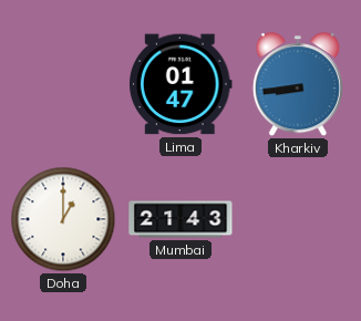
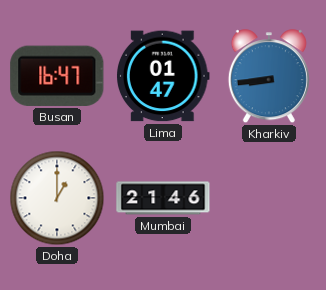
Busan: none -> 16:47
Mumbai: 21:43 -> 21:46
